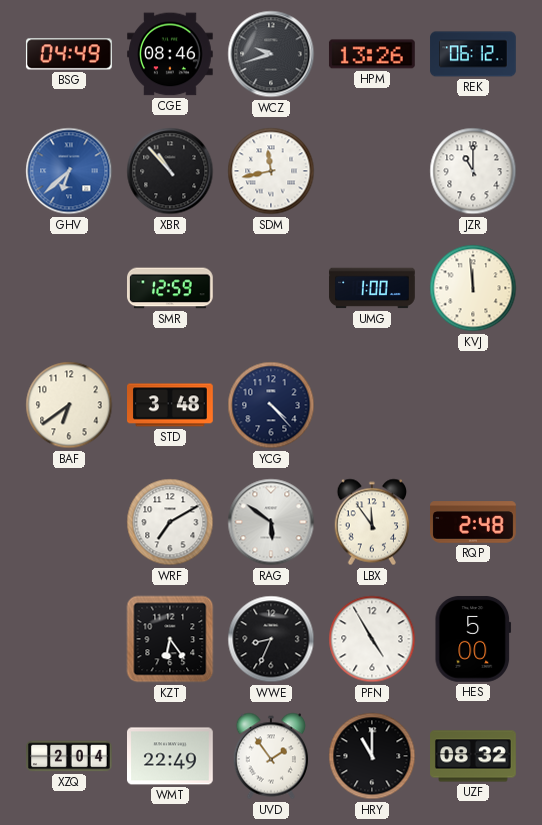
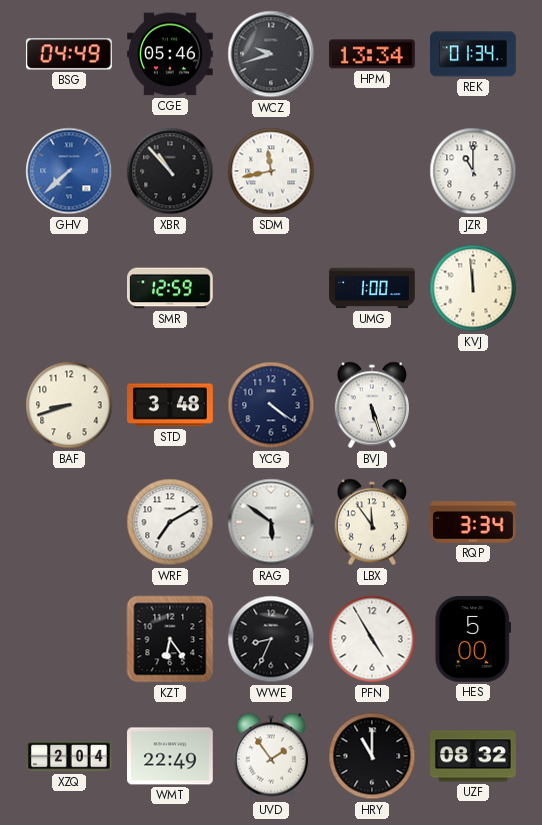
CGE: 08:46 -> 05:46
HPM: 13:26 -> 13:34
REK: 06:12 -> 01:34
GHV: 6:38 -> 7:38
BAF: 6:39 -> 8:42
YCG: 4:23 -> 4:21
BVJ: none -> 5:27
RQP: 2:48 -> 3:34
